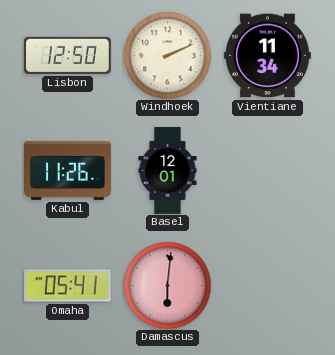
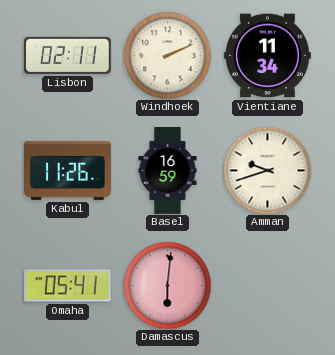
Lisbon: 12:50 -> 02:11
Basel: 12:01 -> 16:59
Amman: none -> 9:42
